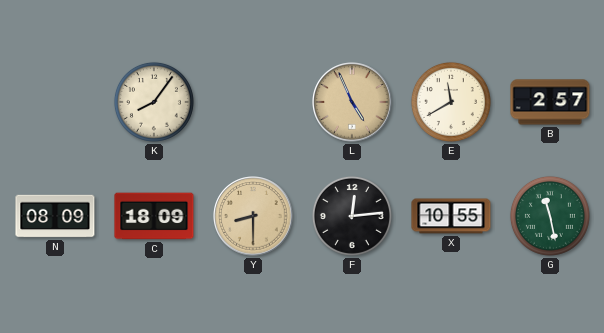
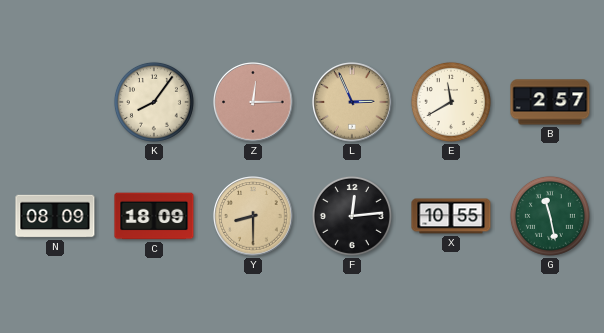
Z: none -> 12:15
L: 4:56 -> 2:56
